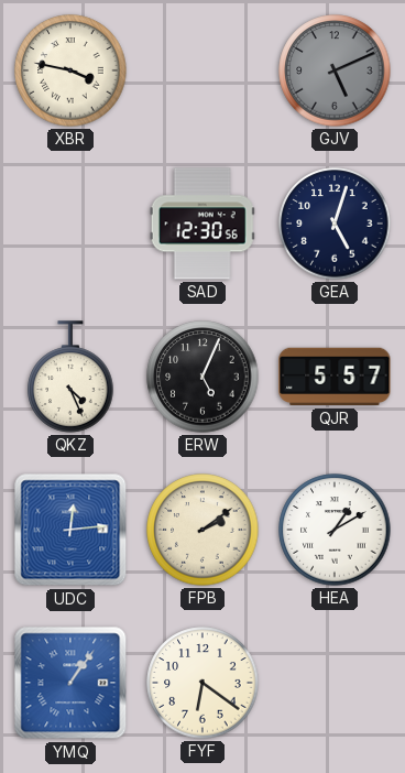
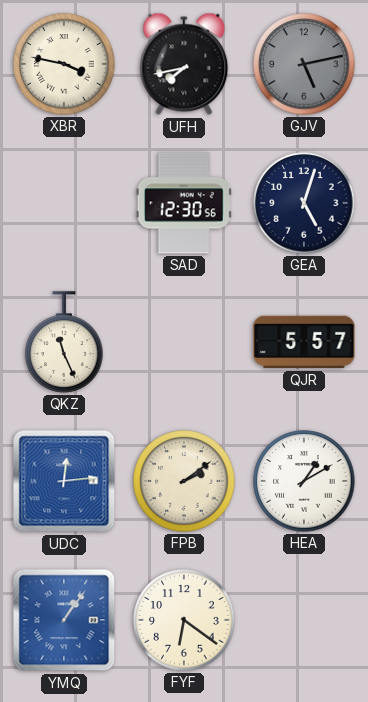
UFH: none -> 7:43
GJV: 5:11 -> 5:13
QKZ: 4:26 -> 11:26
ERW: 5:04 -> none
